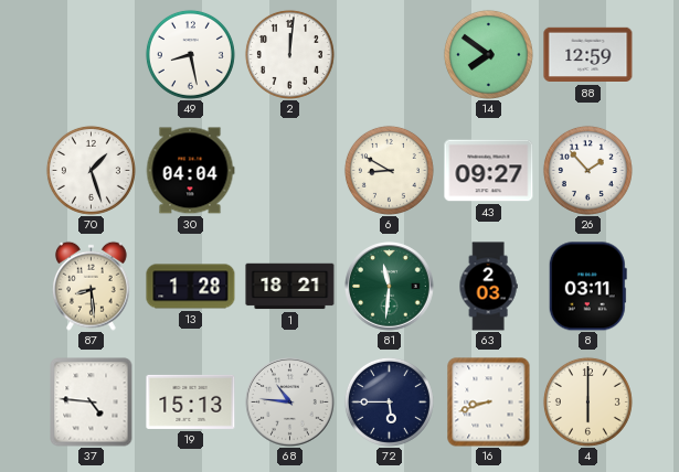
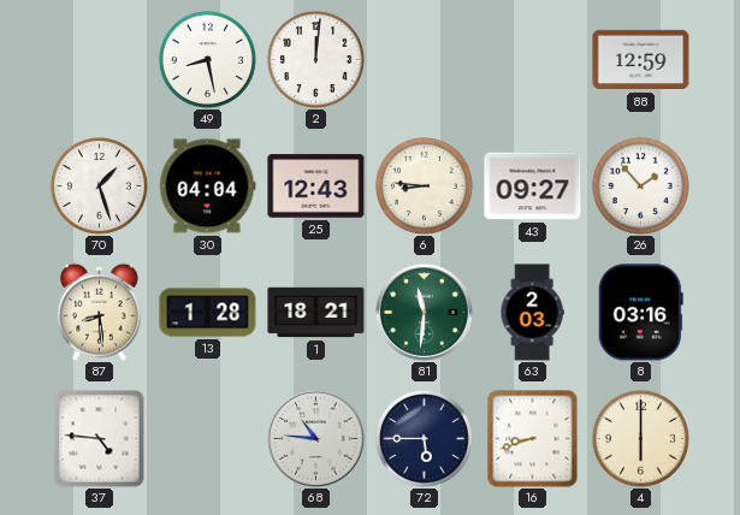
14: 7:51 -> none
25: none -> 12:43
6: 8:50 -> 8:46
8: 03:11 -> 03:16
19: 15:13 -> none
